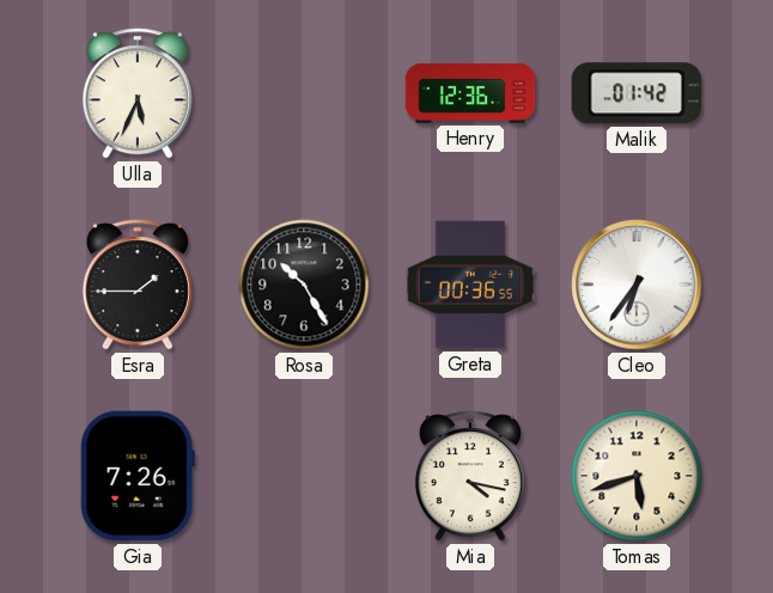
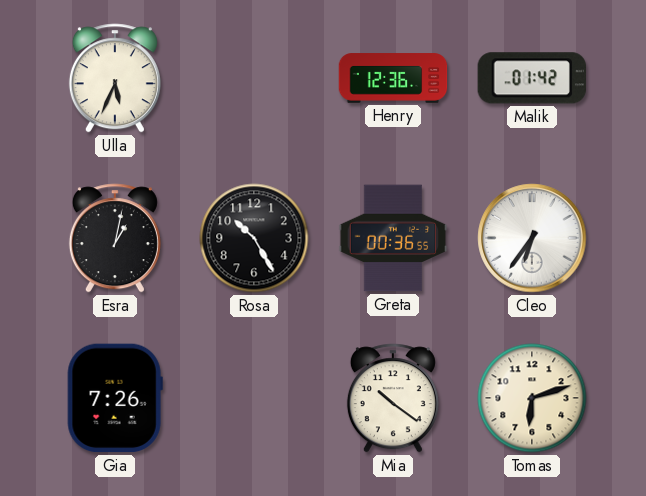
Esra: 1:45 -> 1:02
Mia: 4:17 -> 10:21
Tomas: 5:42 -> 6:12
